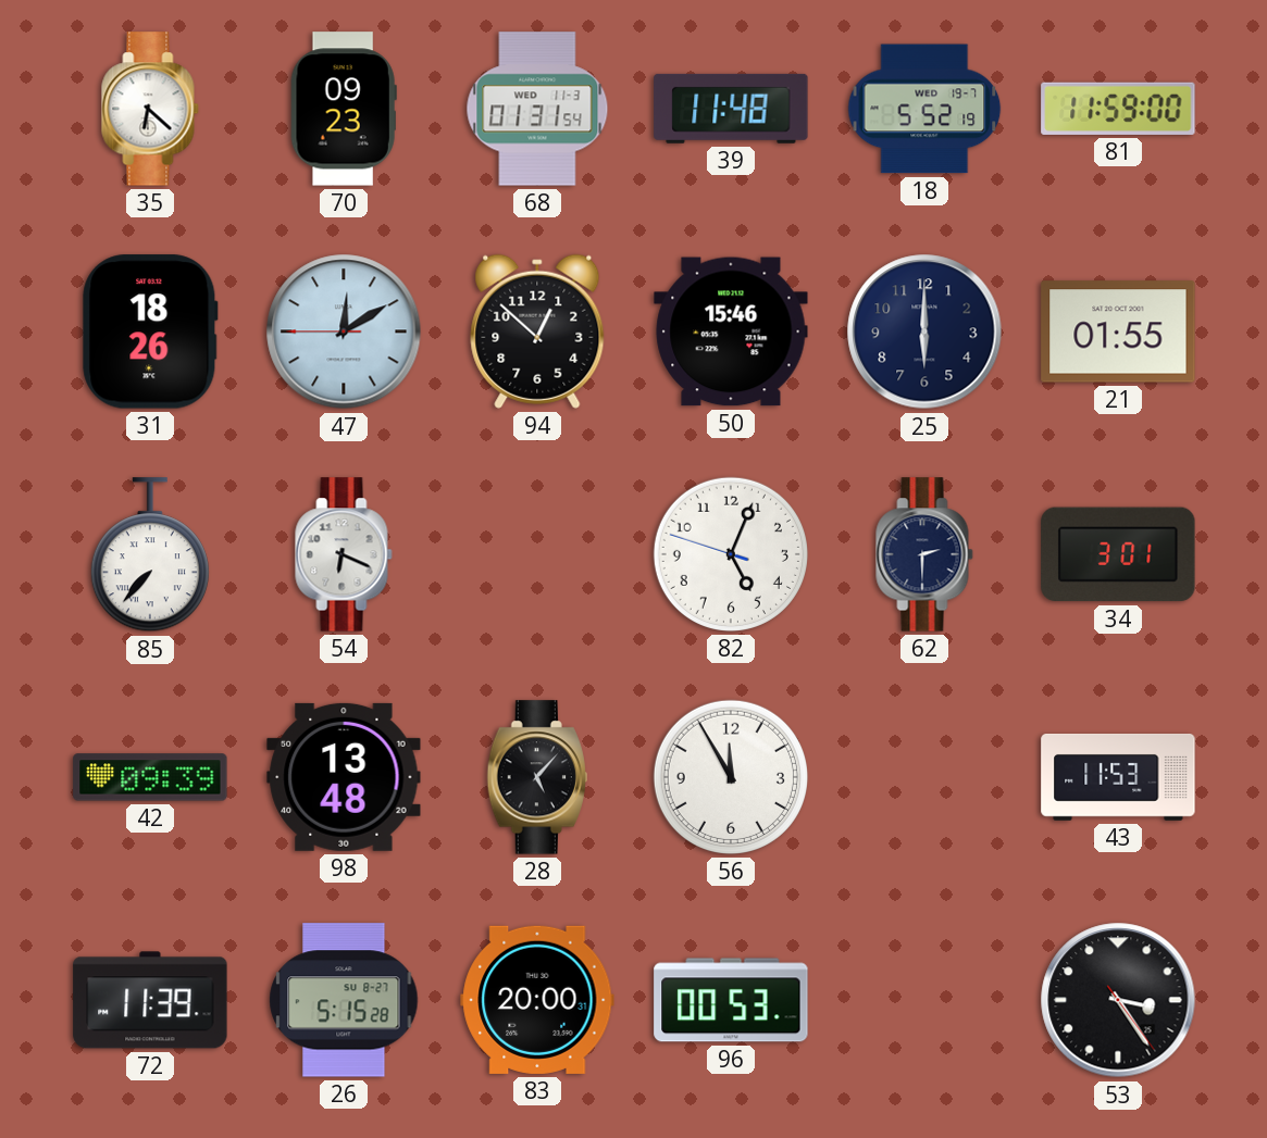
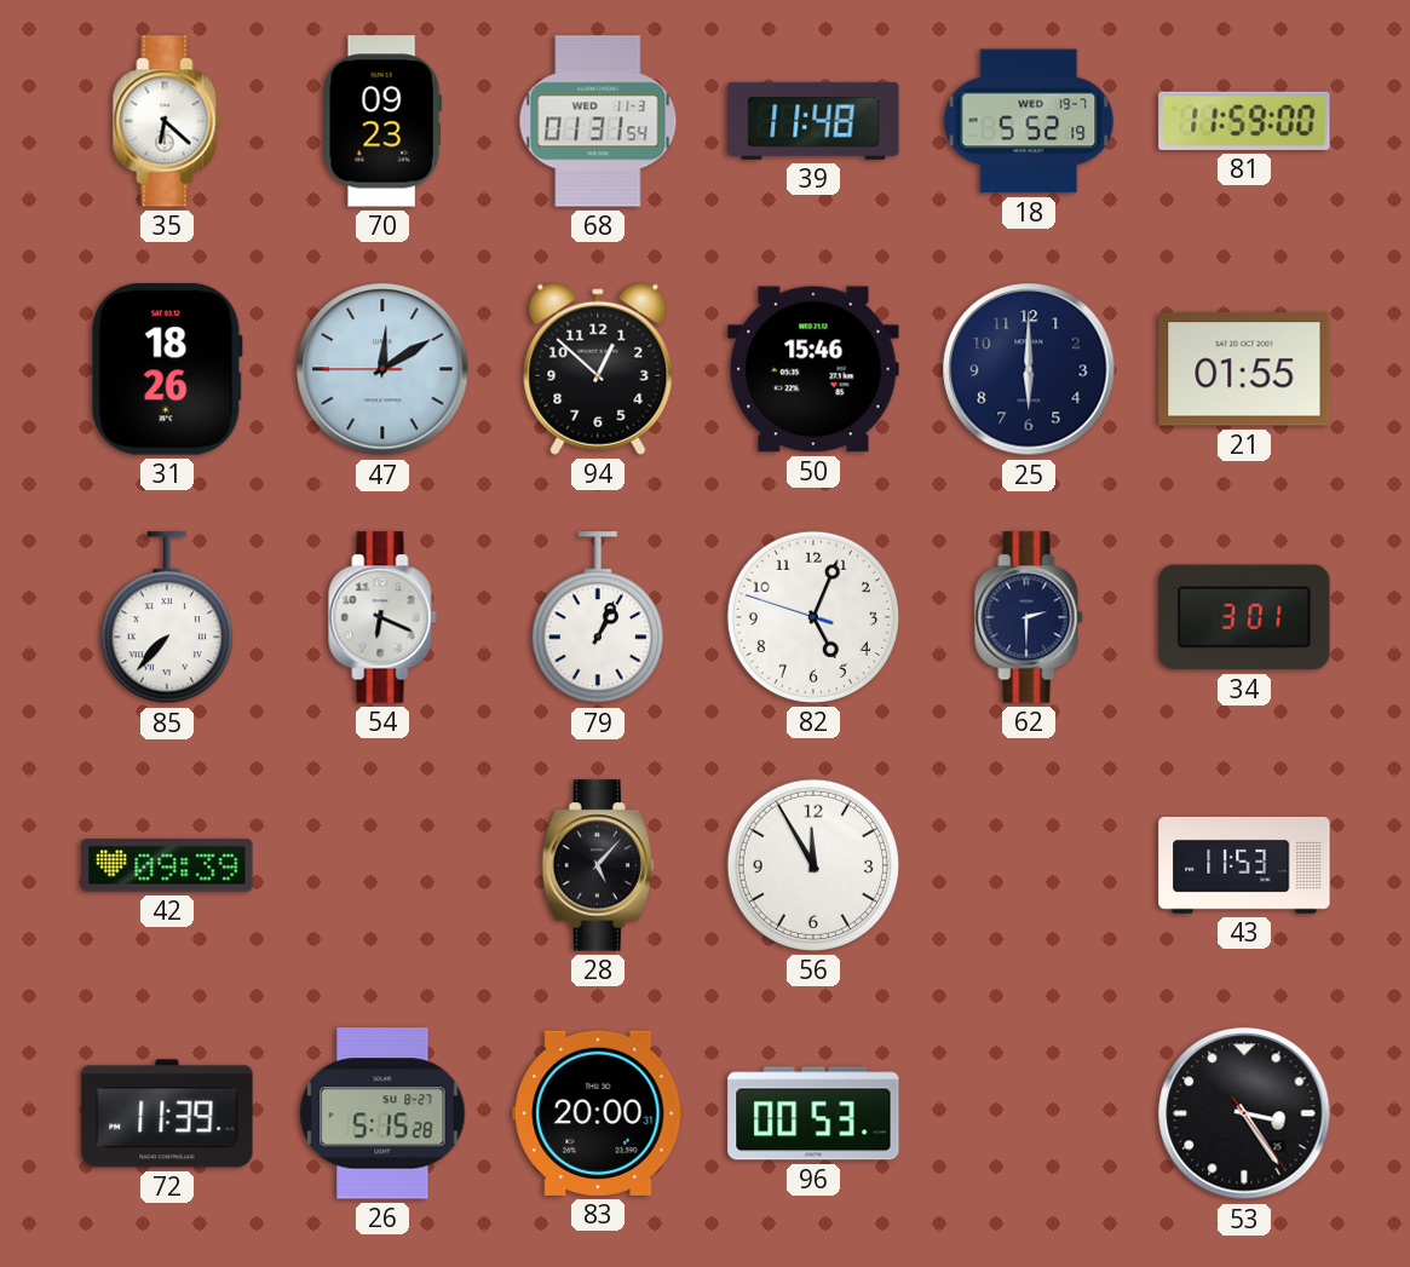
79: none -> 1:04
98: 13:48 -> none
